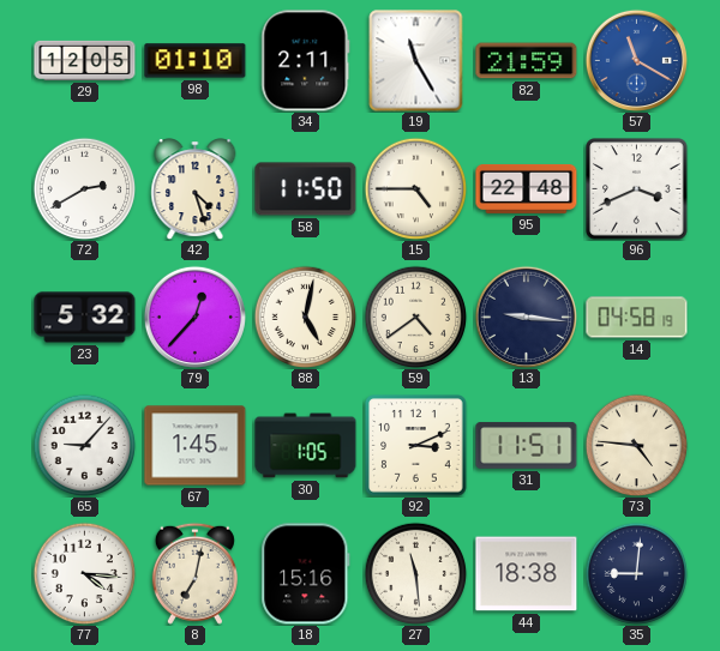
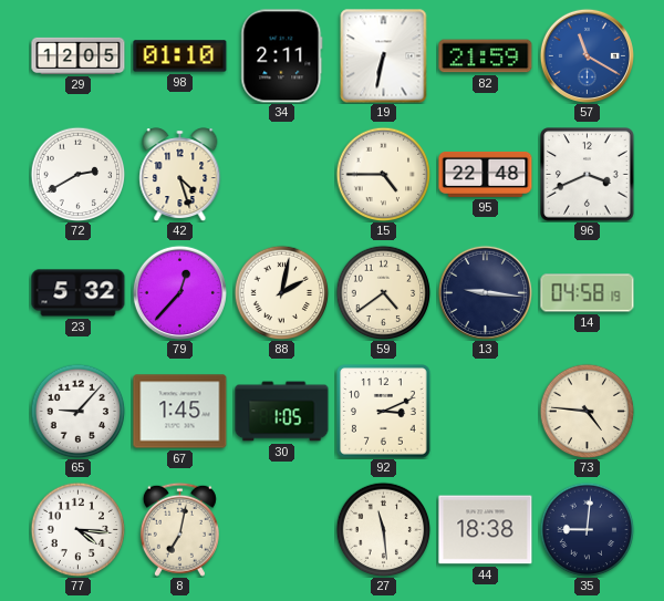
19: 11:25 -> 6:32
58: 11:50 -> none
88: 5:02 -> 2:02
31: 11:51 -> none
18: 15:16 -> none
